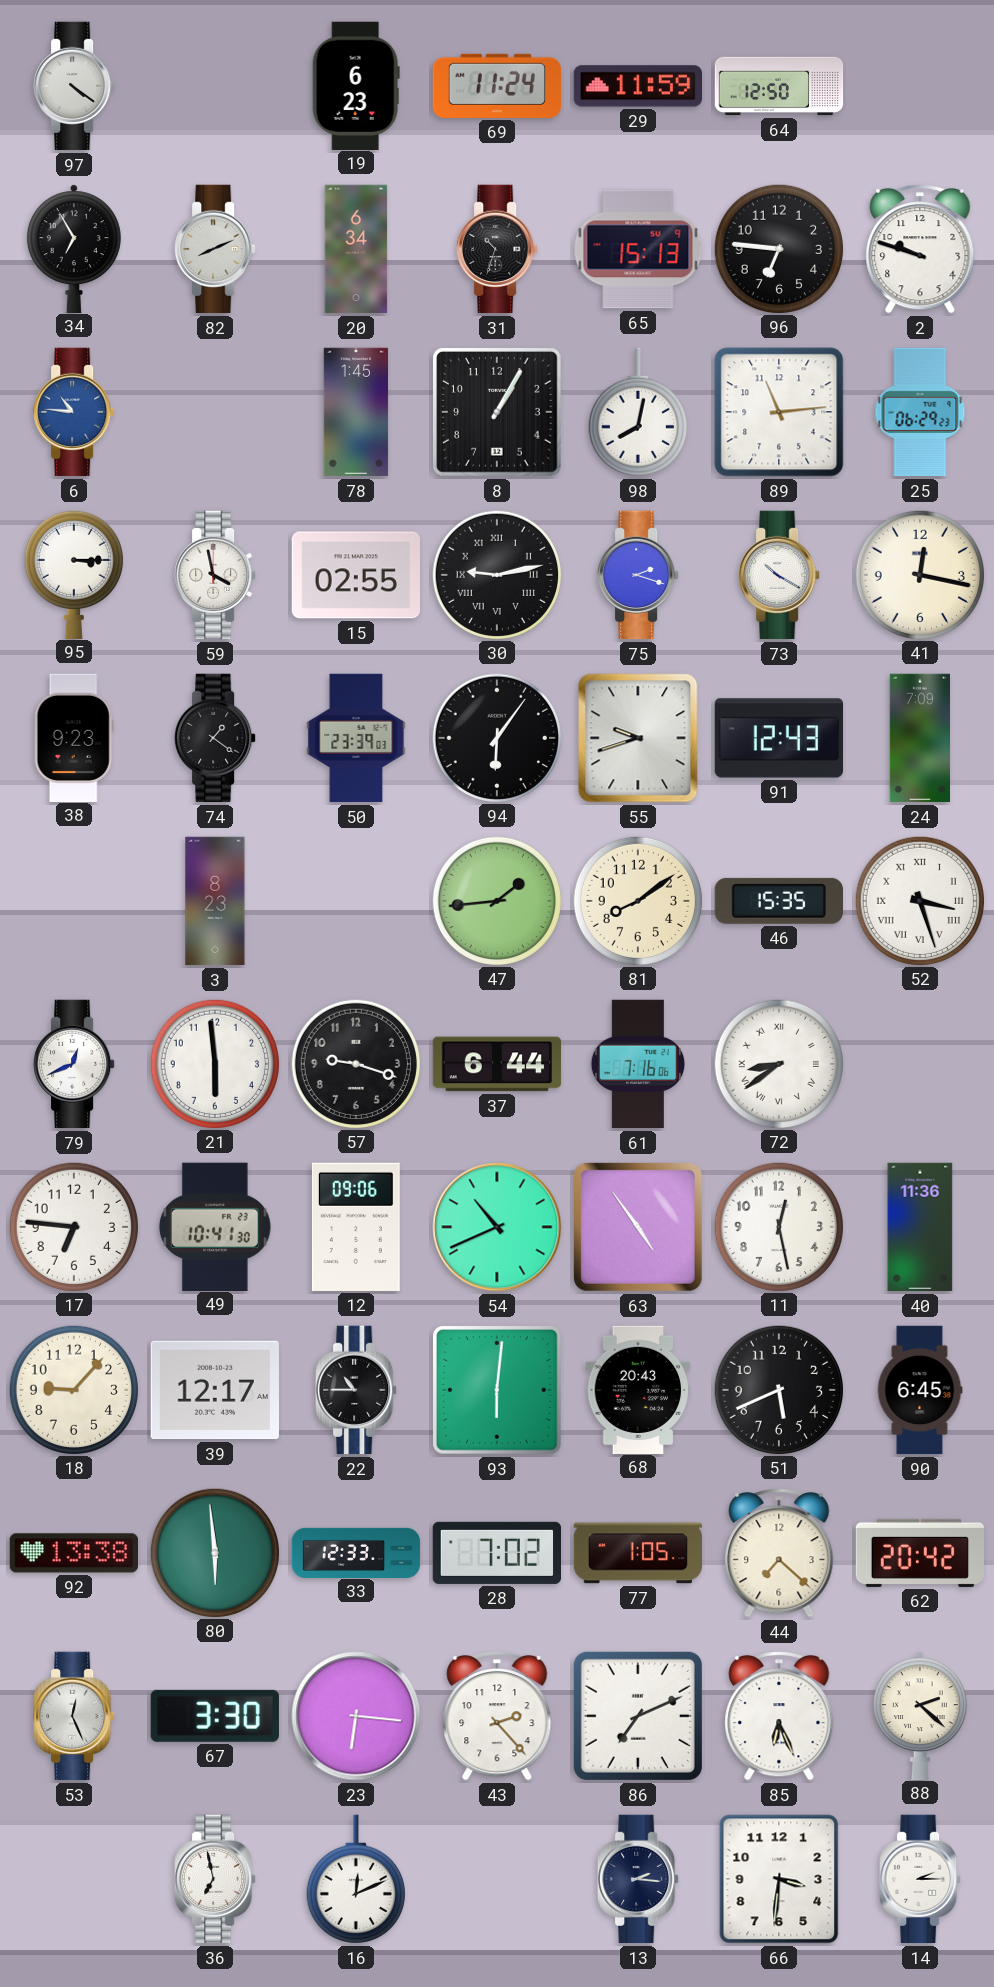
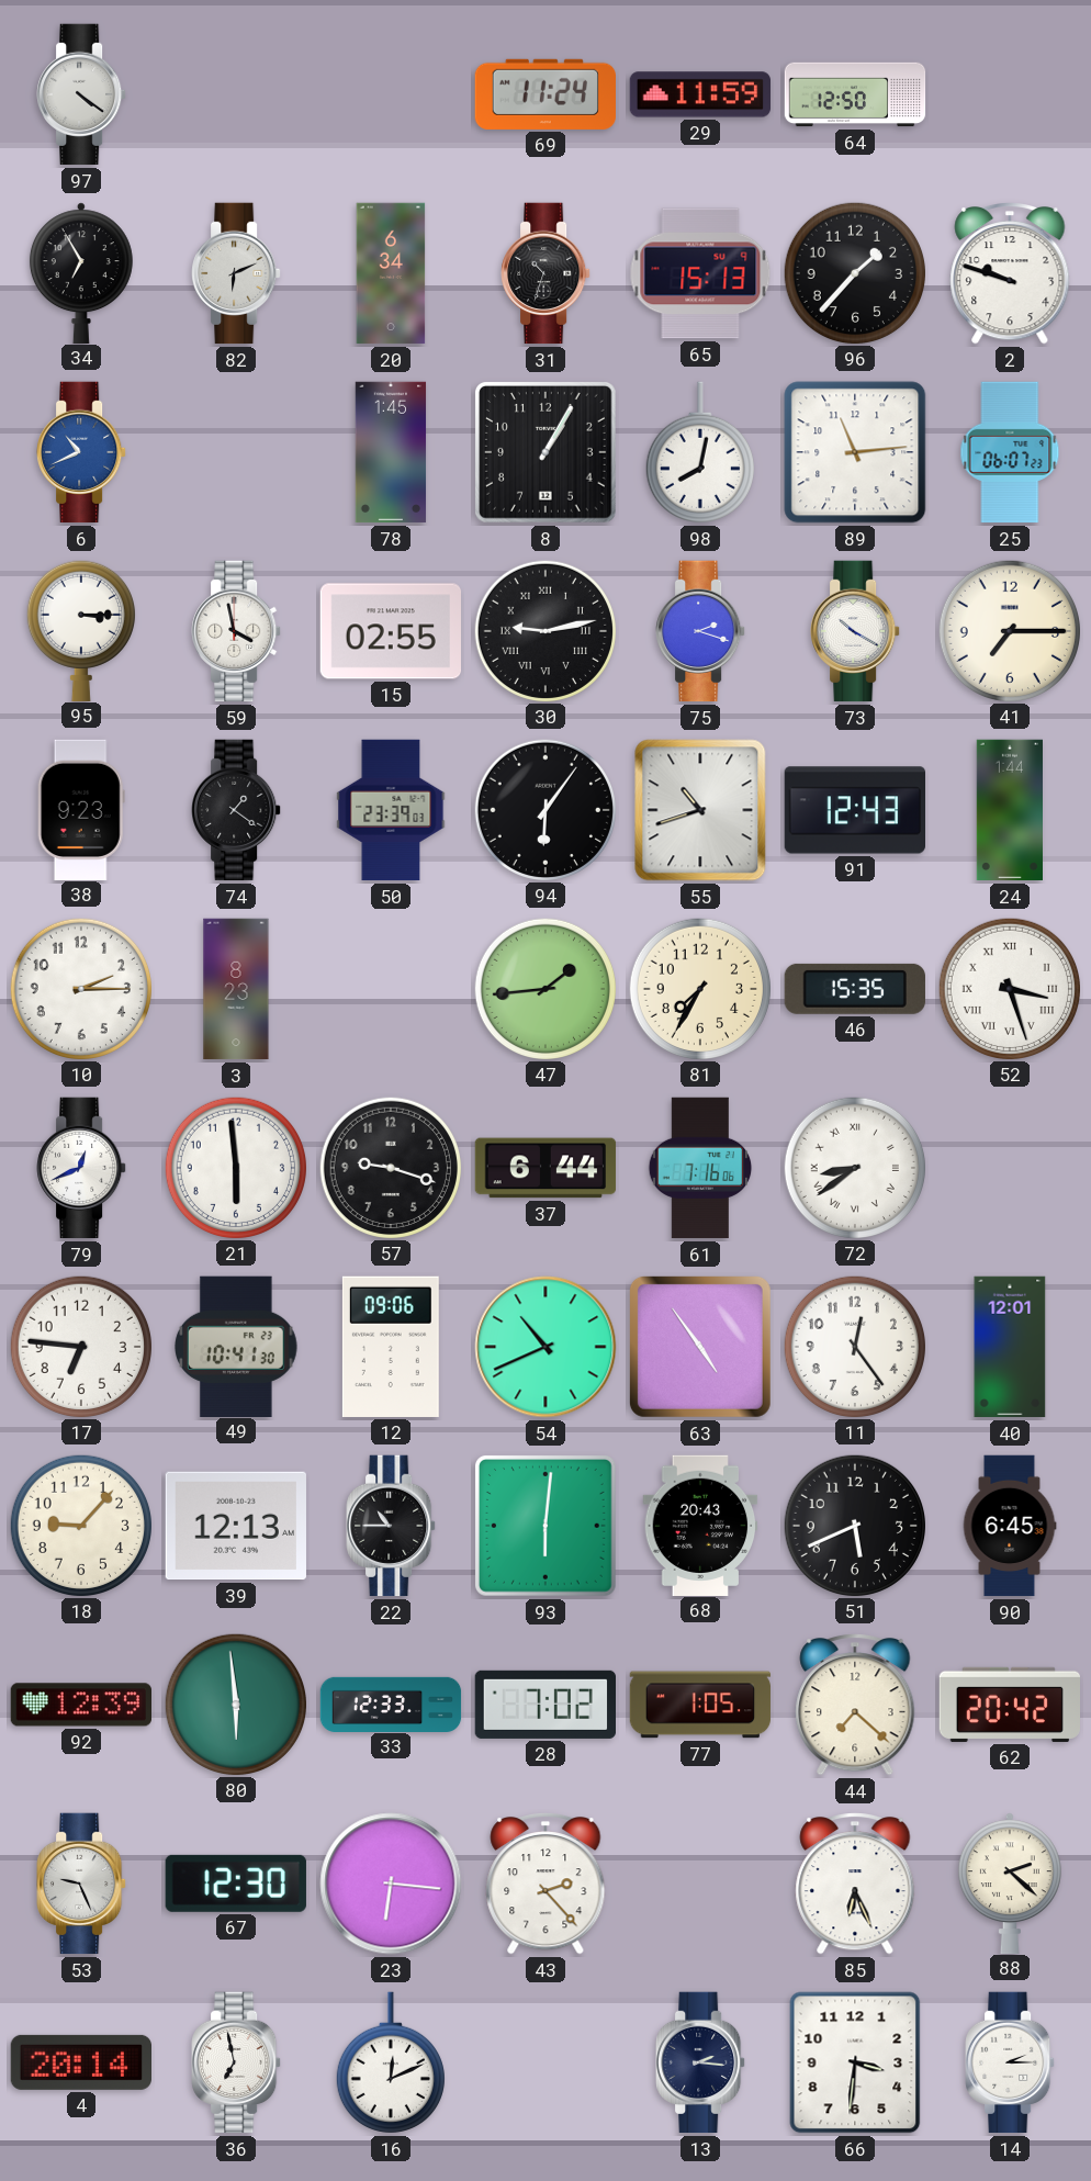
19: 6:23 -> none
82: 8:11 -> 6:11
96: 6:46 -> 1:37
6: 10:46 -> 10:41
25: 06:29 -> 06:07
41: 12:17 -> 7:15
55: 9:42 -> 10:42
24: 7:09 -> 1:44
10: none -> 2:15
81: 8:09 -> 7:35
11: 12:28 -> 12:24
40: 11:36 -> 12:01
39: 12:17 -> 12:13
92: 13:38 -> 12:39
53: 12:26 -> 9:26
67: 3:30 -> 12:30
86: 7:11 -> none
4: none -> 20:14
